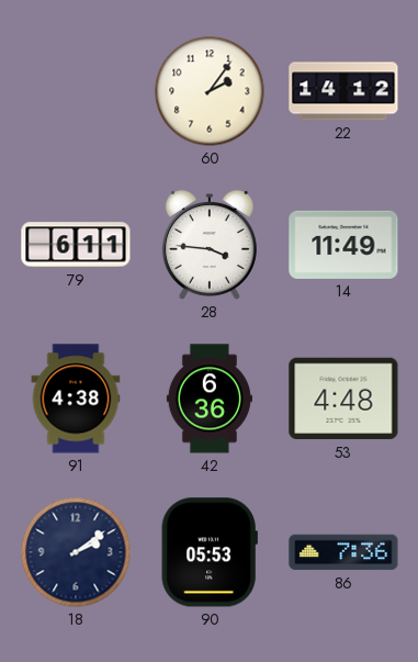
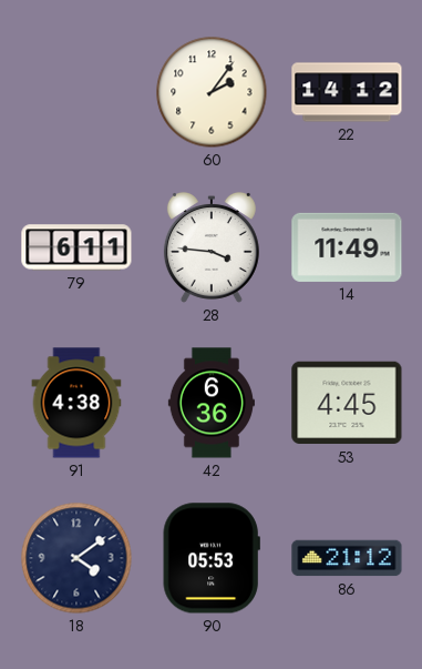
53: 4:48 -> 4:45
18: 2:09 -> 4:09
86: 7:36 -> 21:12
